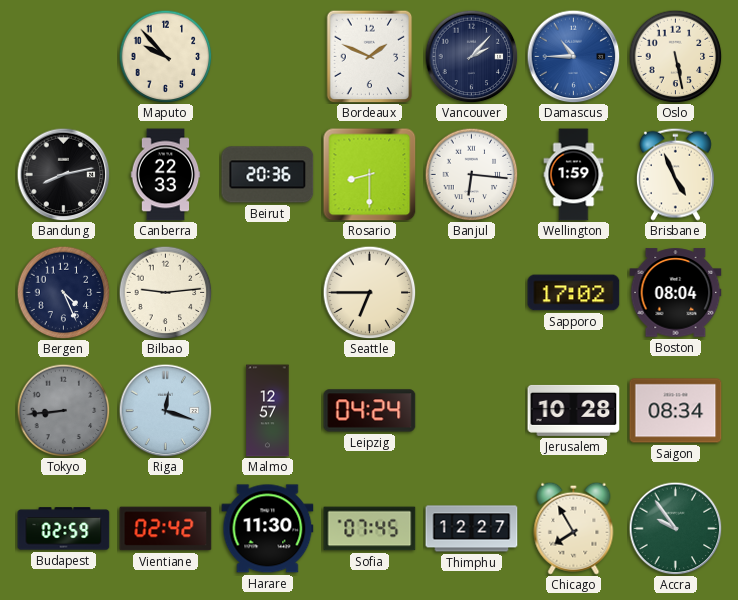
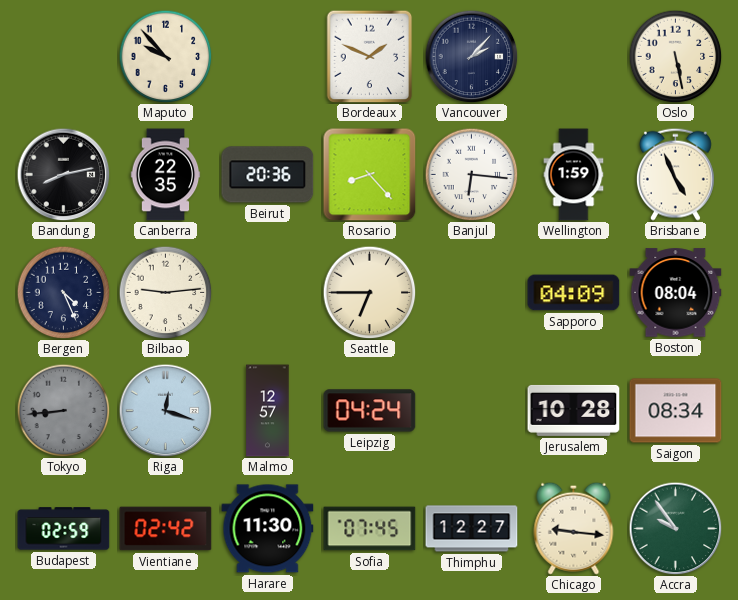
Damascus: 10:45 -> none
Canberra: 22:33 -> 22:35
Rosario: 8:30 -> 8:23
Sapporo: 17:02 -> 04:09
Chicago: 7:55 -> 9:16
